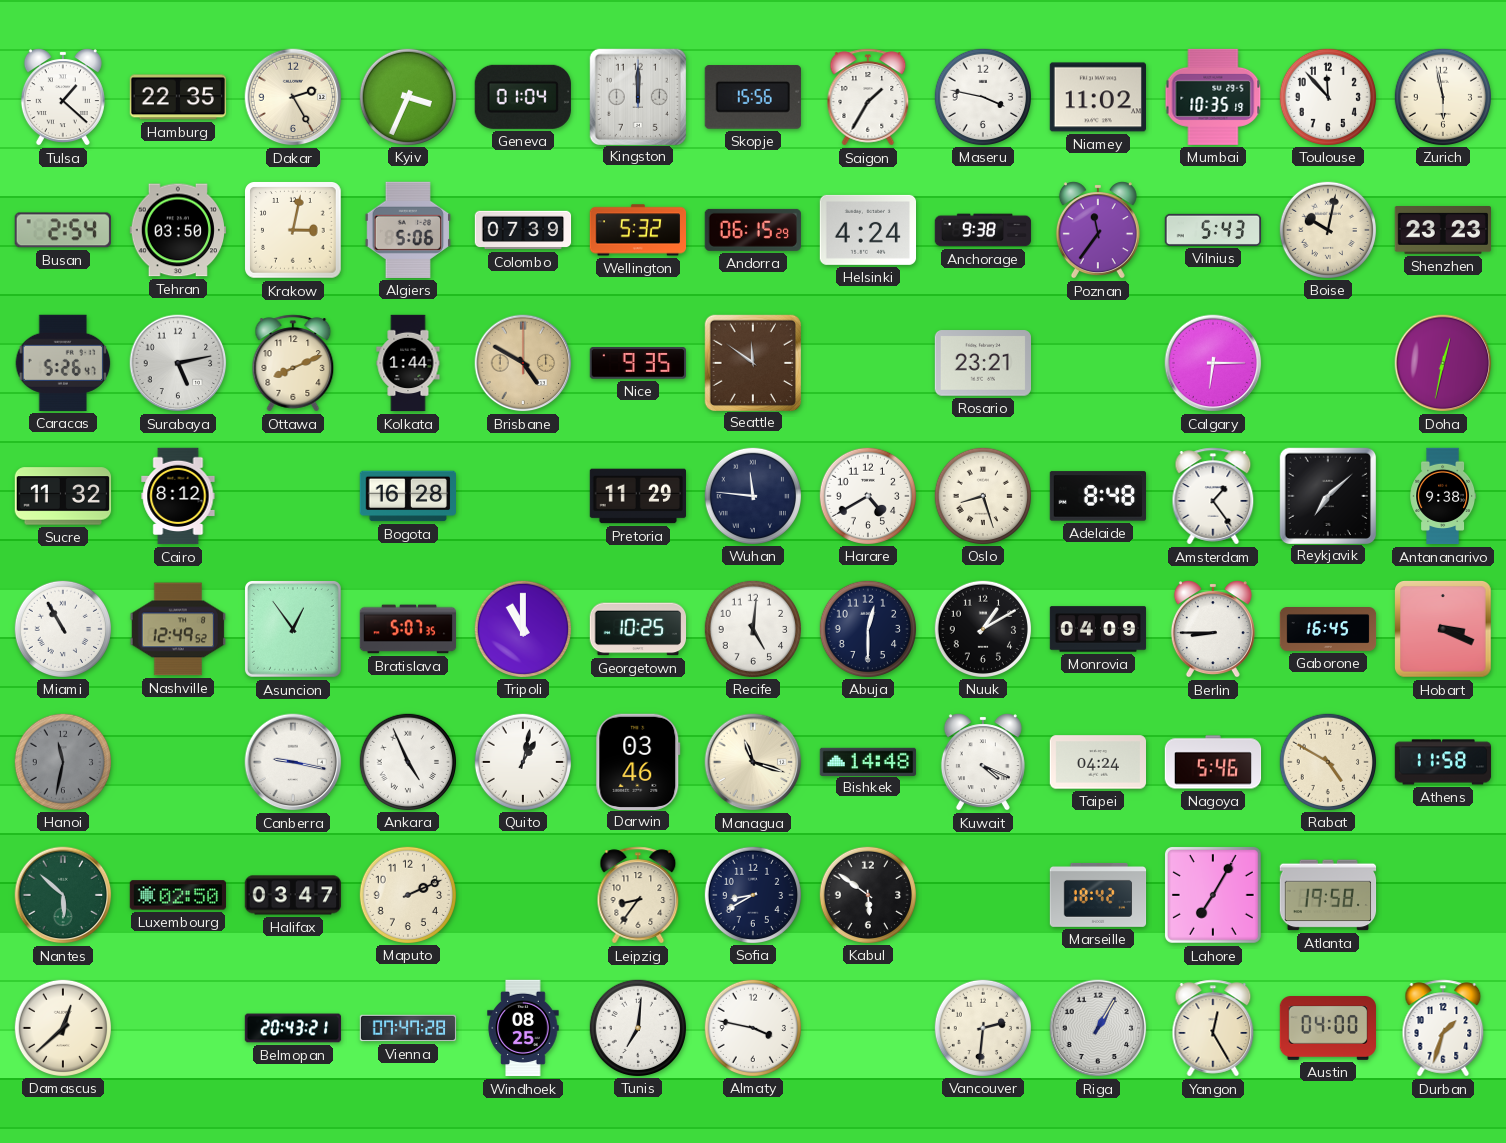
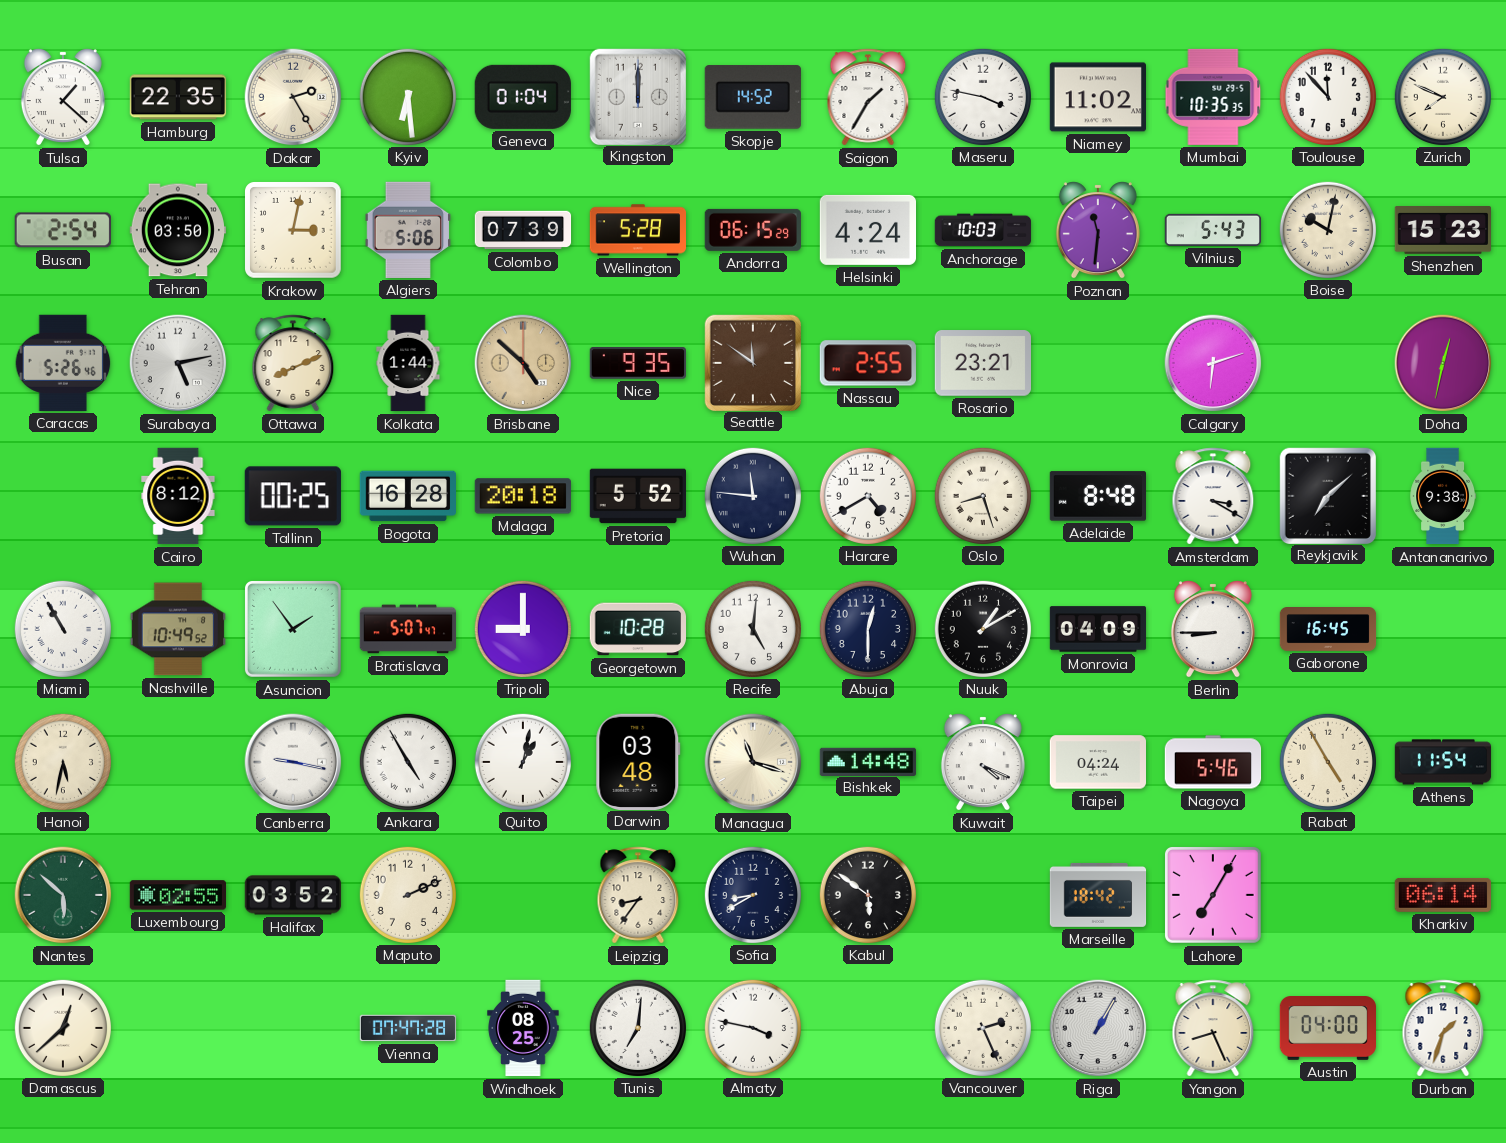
Kyiv: 3:34 -> 6:29
Skopje: 15:56 -> 14:52
Mumbai: 10:35:19 -> 10:35:35
Zurich: 5:58 -> 7:49
Wellington: 5:32 -> 5:28
Anchorage: 9:38 -> 10:03
Poznan: 11:36 -> 11:31
Shenzhen: 23:23 -> 15:23
Caracas: 5:26:47 -> 5:26:46
Brisbane: 4:50 -> 4:52
Nassau: none -> 2:55
Calgary: 6:15 -> 6:12
Sucre: 11:32 -> none
Tallinn: none -> 00:25
Malaga: none -> 20:18
Pretoria: 11:29 -> 5:52
Amsterdam: 1:24 -> 3:20
Nashville: 12:49 -> 10:49
Asuncion: 12:54 -> 1:54
Bratislava: 5:07:35 -> 5:07:47
Tripoli: 11:00 -> 9:00
Georgetown: 10:25 -> 10:28
Hobart: 3:19 -> none
Hanoi: 11:32 -> 5:32
Hanoi dial: grey -> cream
Ankara: 4:56 -> 4:55
Darwin: 03:46 -> 03:48
Rabat: 4:50 -> 4:55
Athens: 11:58 -> 11:54
Luxembourg: 02:50 -> 02:55
Halifax: 03:47 -> 03:52
Atlanta: 19:58 -> none
Kharkiv: none -> 06:14
Belmopan: 20:43 -> none
Vancouver: 2:31 -> 2:26
Yangon: 12:25 -> 8:26
